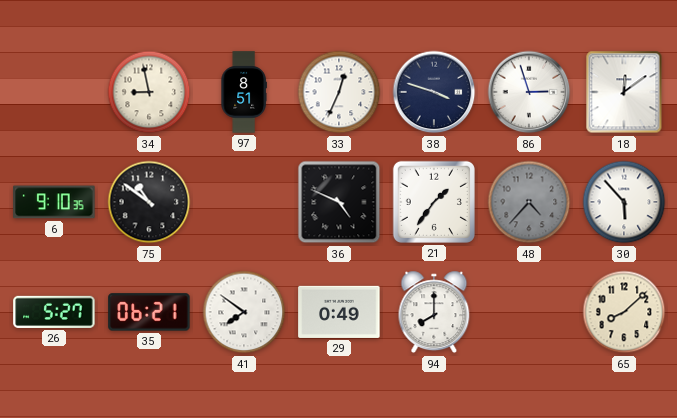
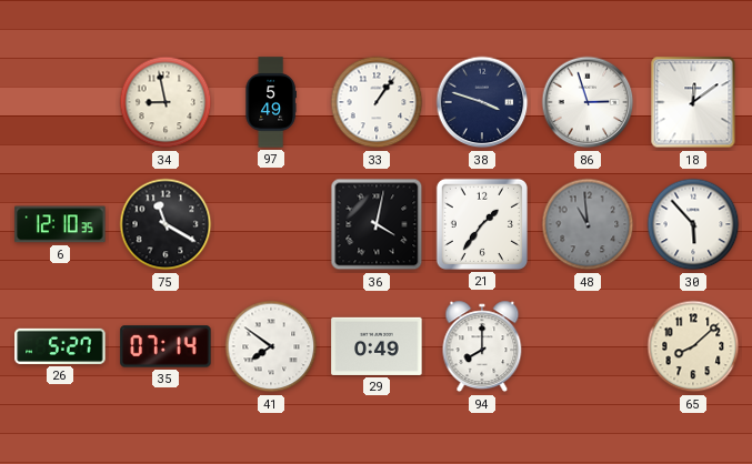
97: 8:51 -> 5:49
33: 12:34 -> 1:06
6: 9:10 -> 12:10
75: 10:51 -> 11:20
36: 4:49 -> 4:02
48: 4:37 -> 10:59
35: 06:21 -> 07:14
